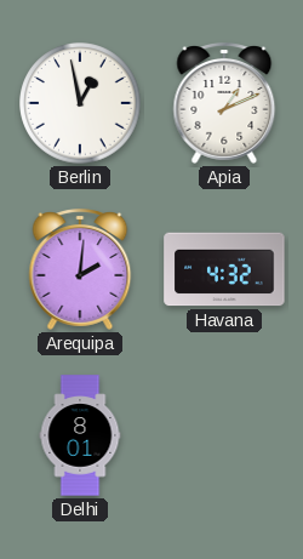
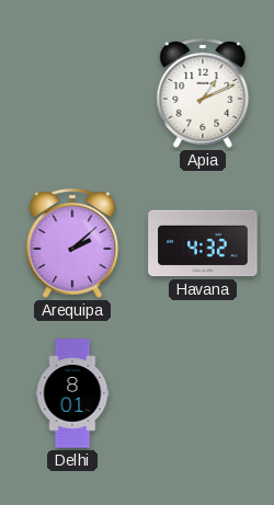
Berlin: 12:58 -> none
Arequipa: 2:01 -> 2:08
